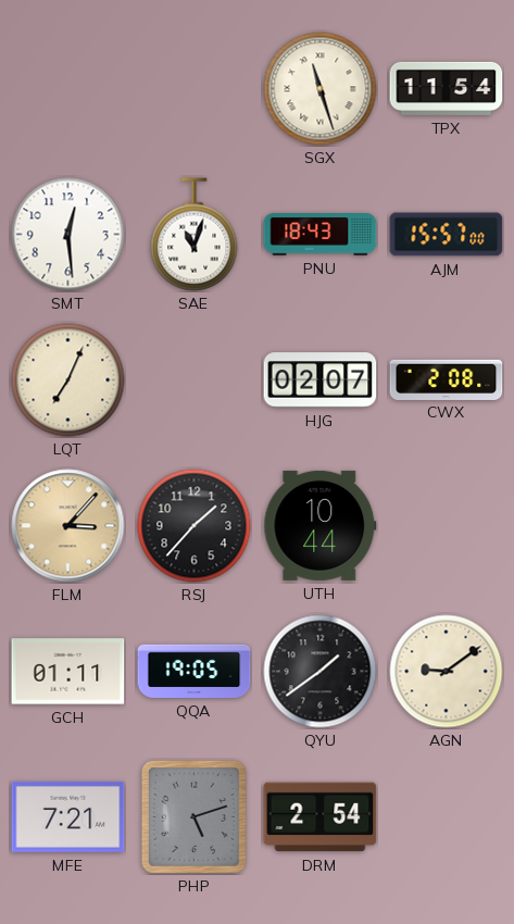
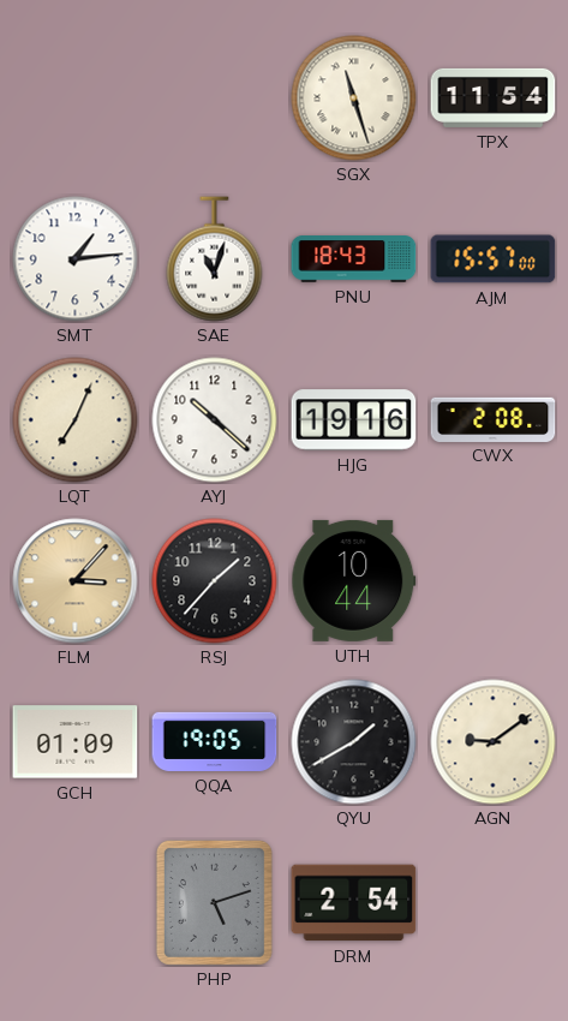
SMT: 12:29 -> 1:14
AYJ: none -> 10:22
HJG: 02:07 -> 19:16
GCH: 01:11 -> 01:09
QYU: 1:39 -> 1:40
MFE: 7:21 -> none
